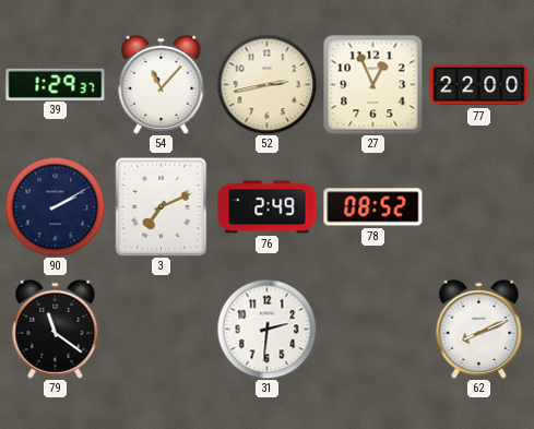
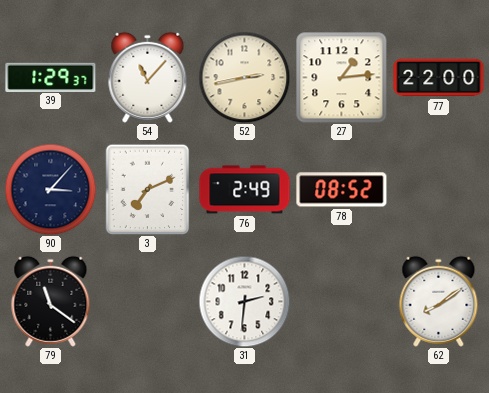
27: 12:56 -> 1:14
90: 2:10 -> 3:07
62: 8:11 -> 8:09
